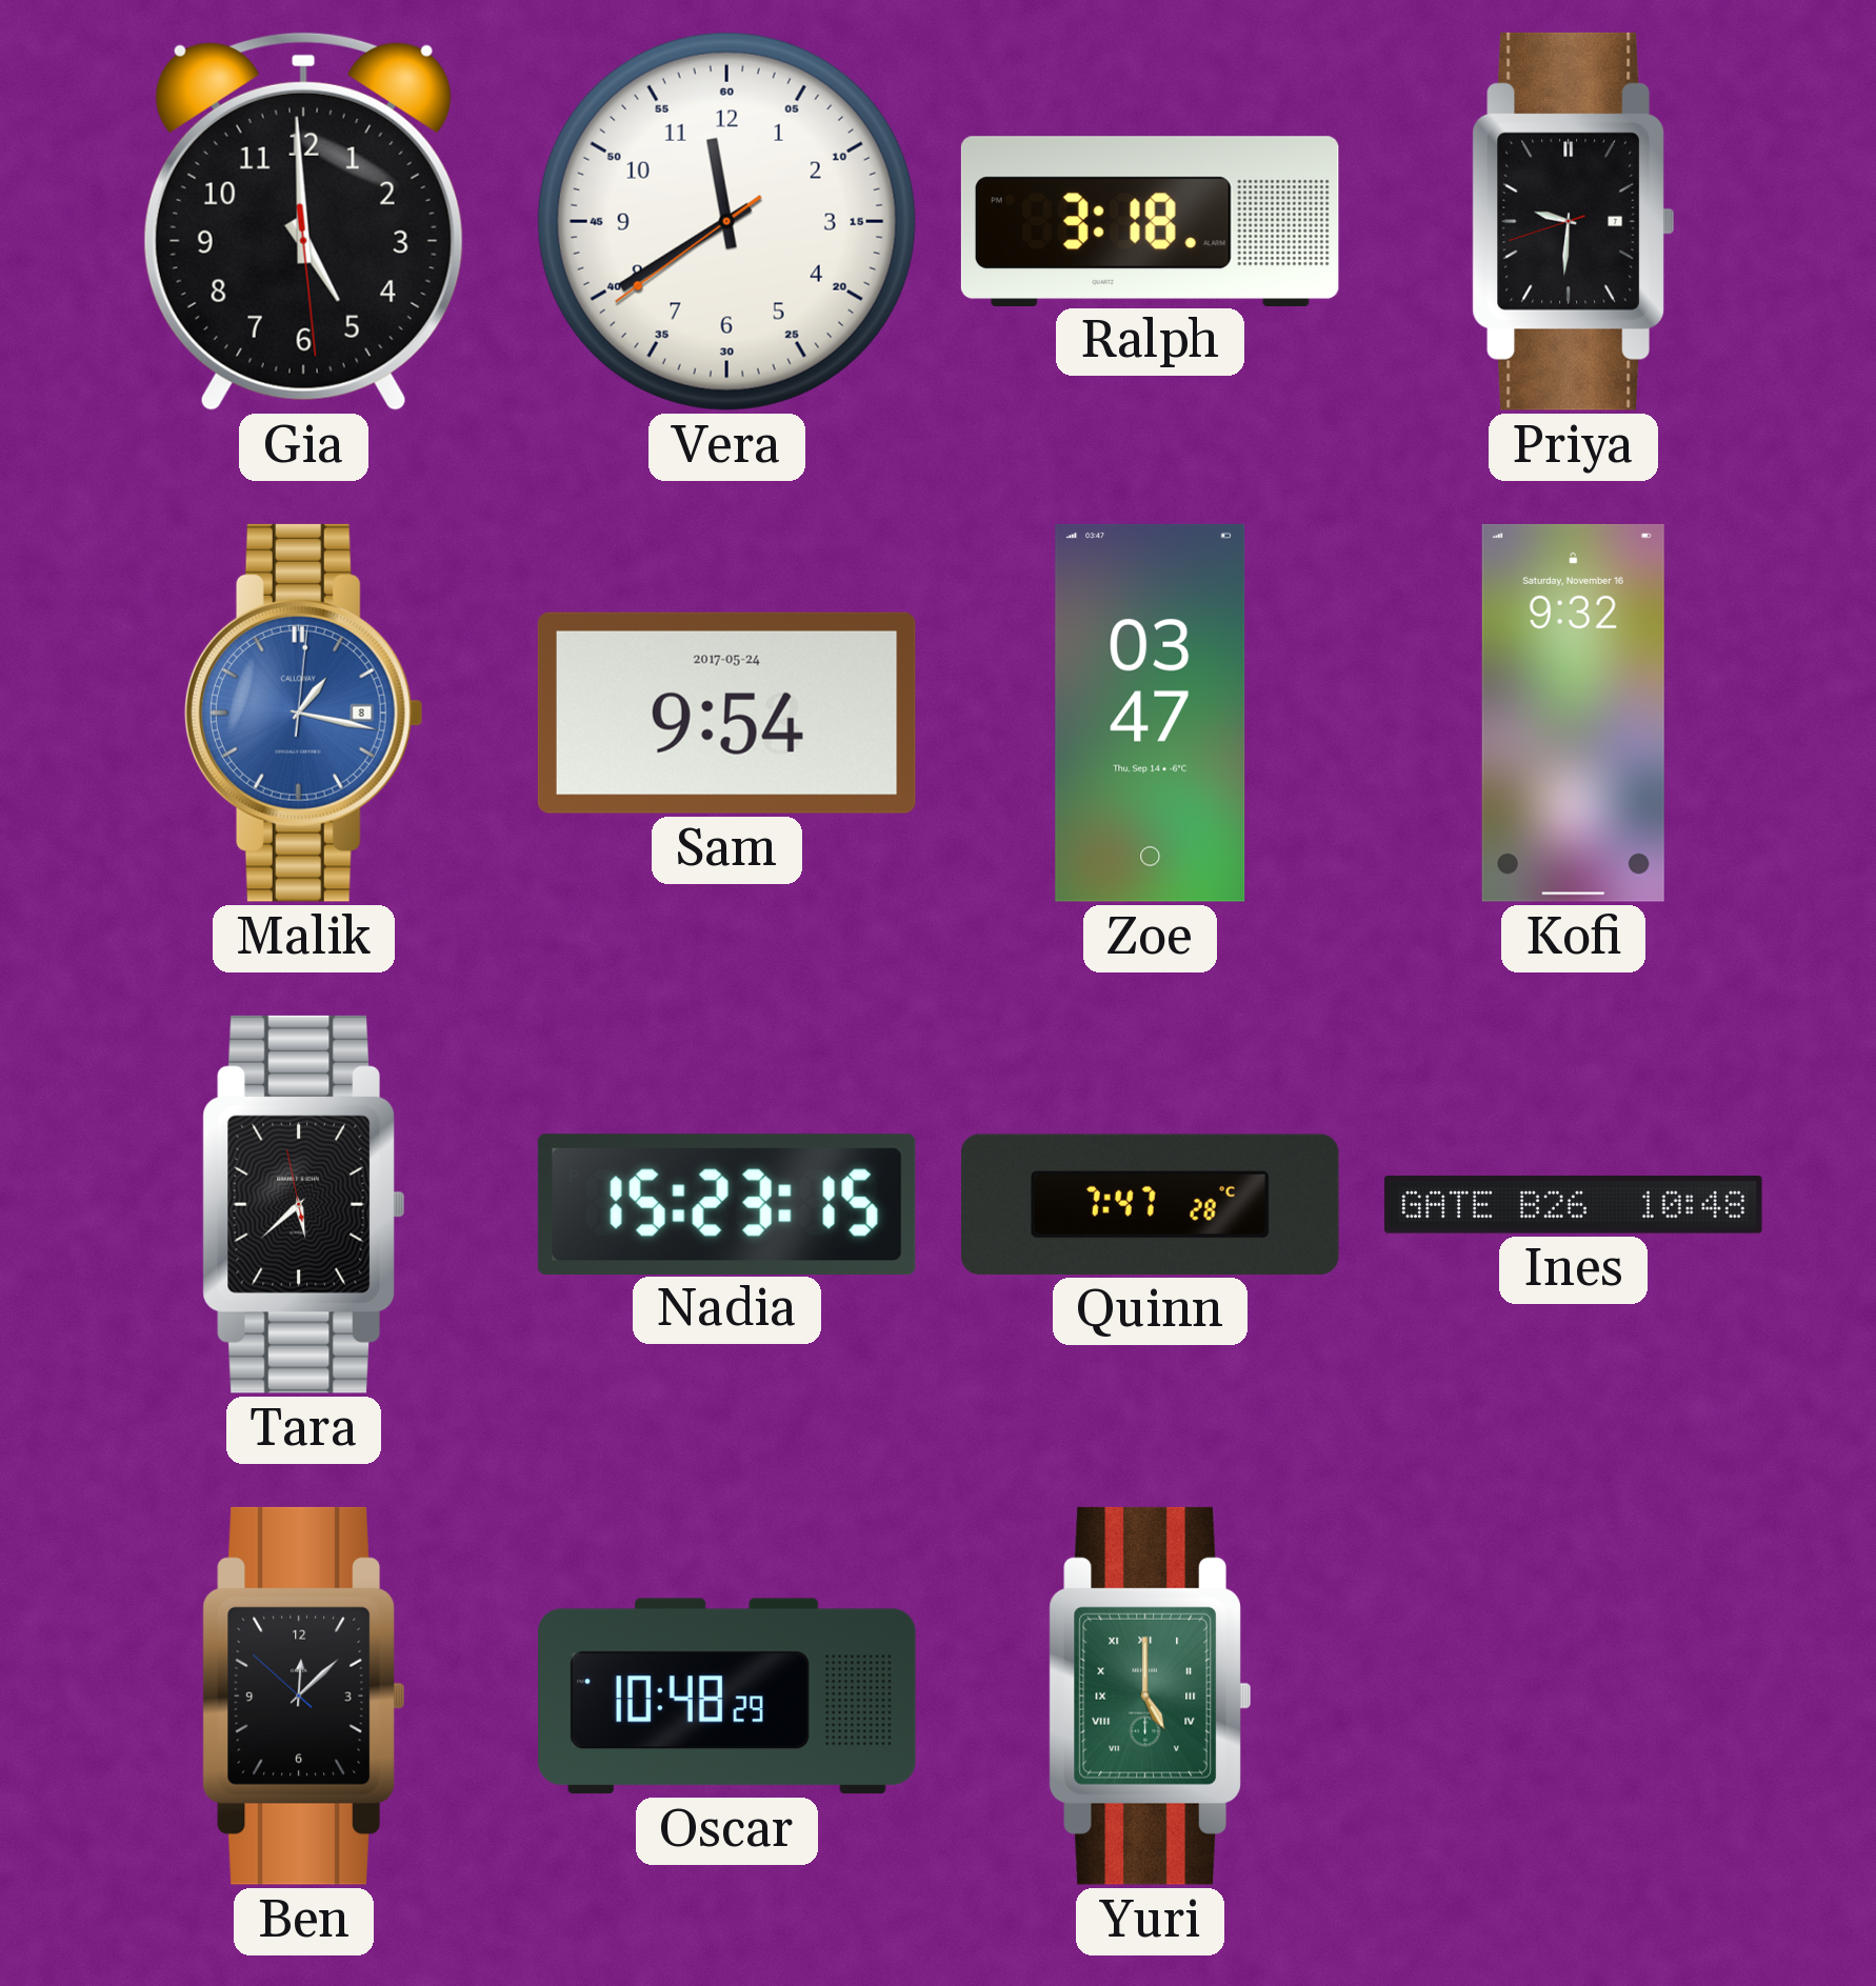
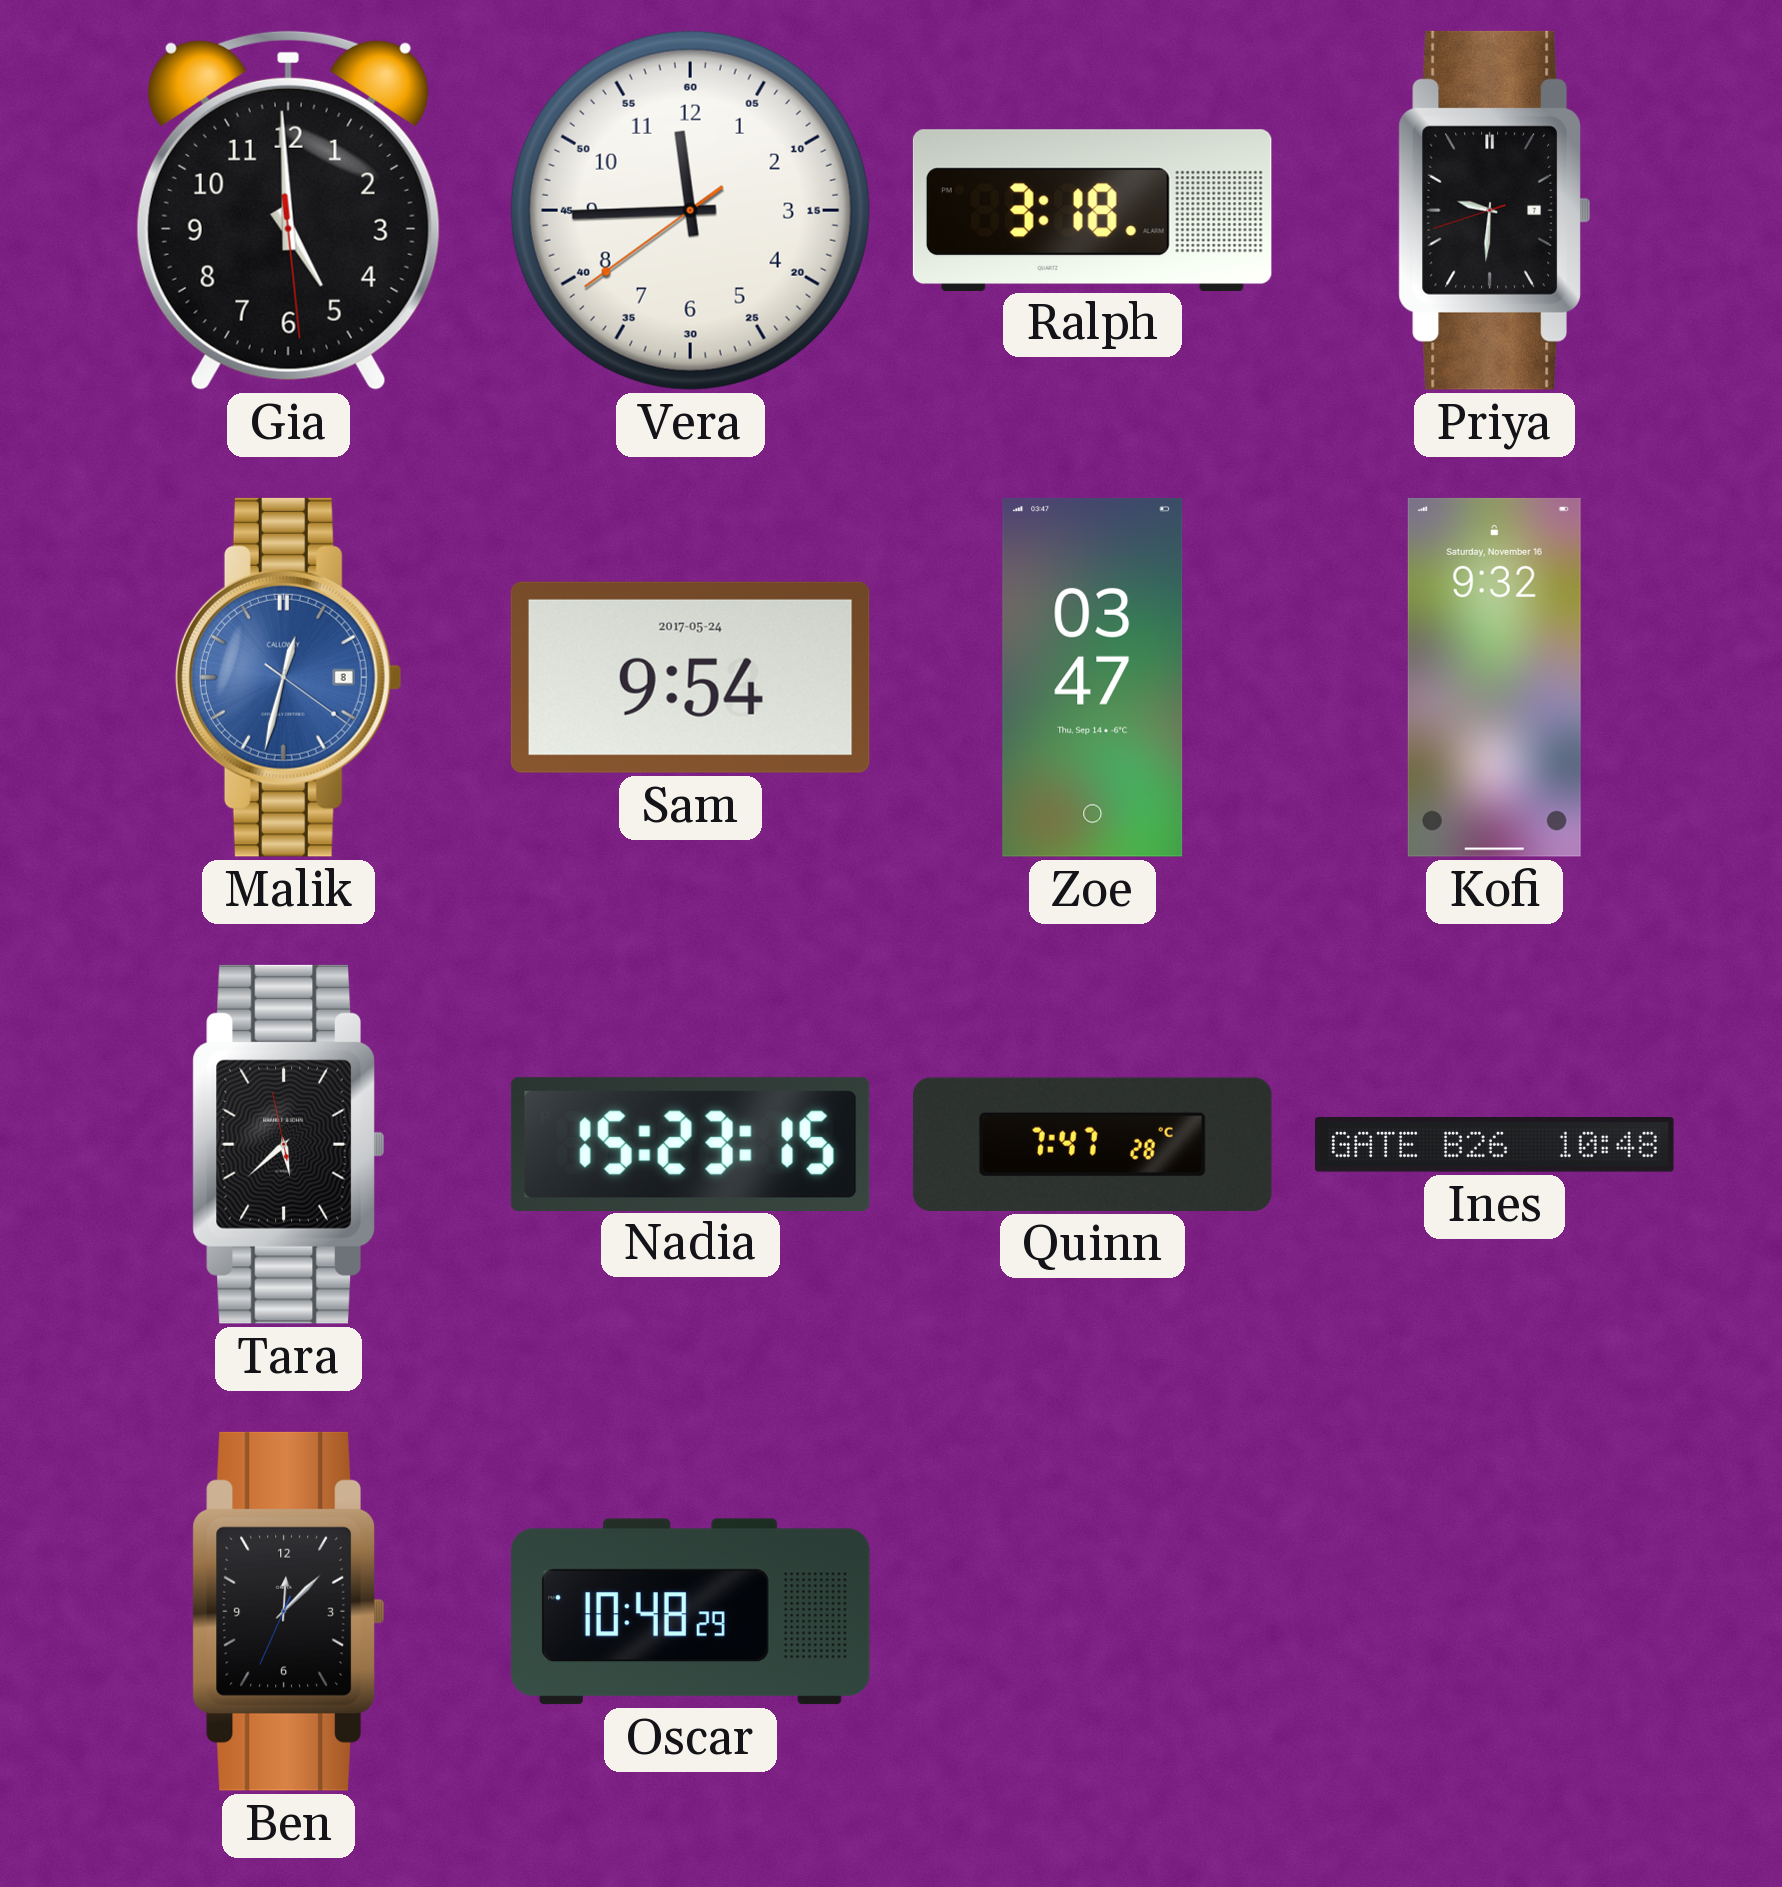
Vera: 11:39 -> 11:44
Malik: 1:17 -> 12:32
Ben: 12:07:52 -> 12:07:34
Yuri: 5:00 -> none
